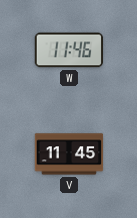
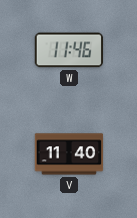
V: 11:45 -> 11:40
